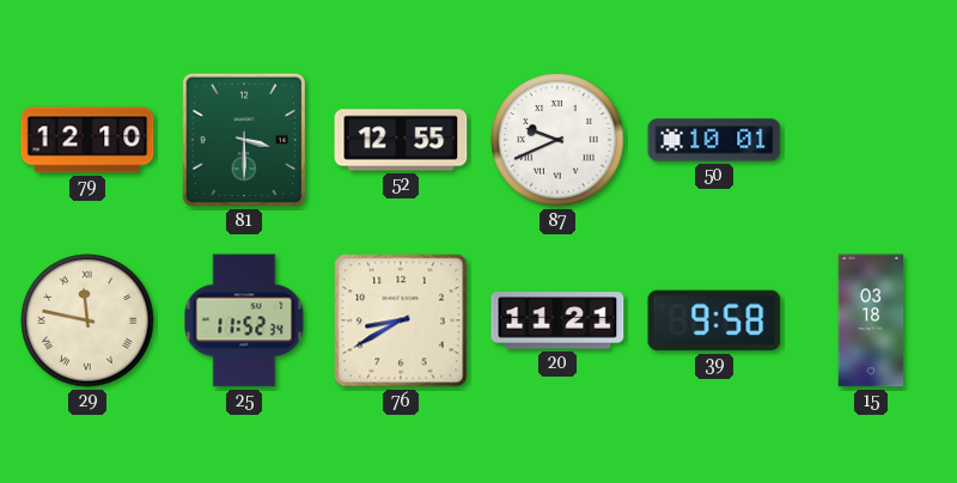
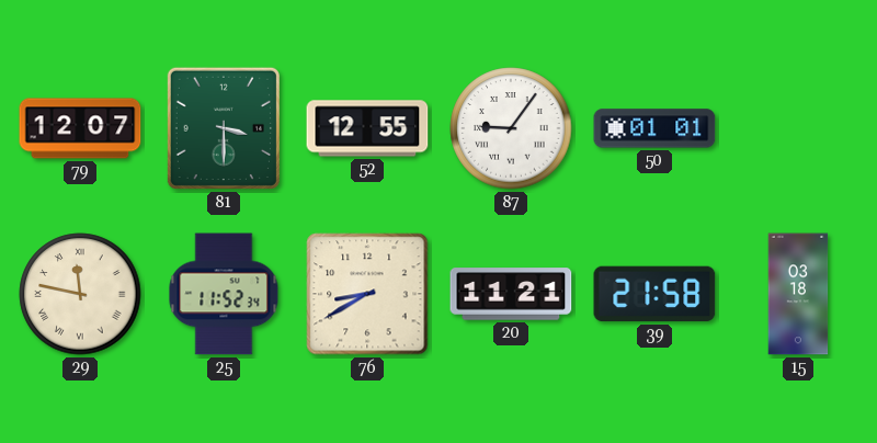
79: 12:10 -> 12:07
87: 9:41 -> 9:06
50: 10:01 -> 01:01
39: 9:58 -> 21:58
